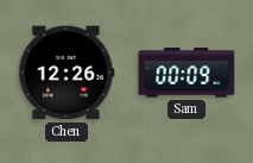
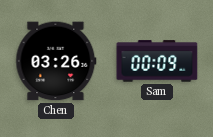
Chen: 12:26 -> 03:26
